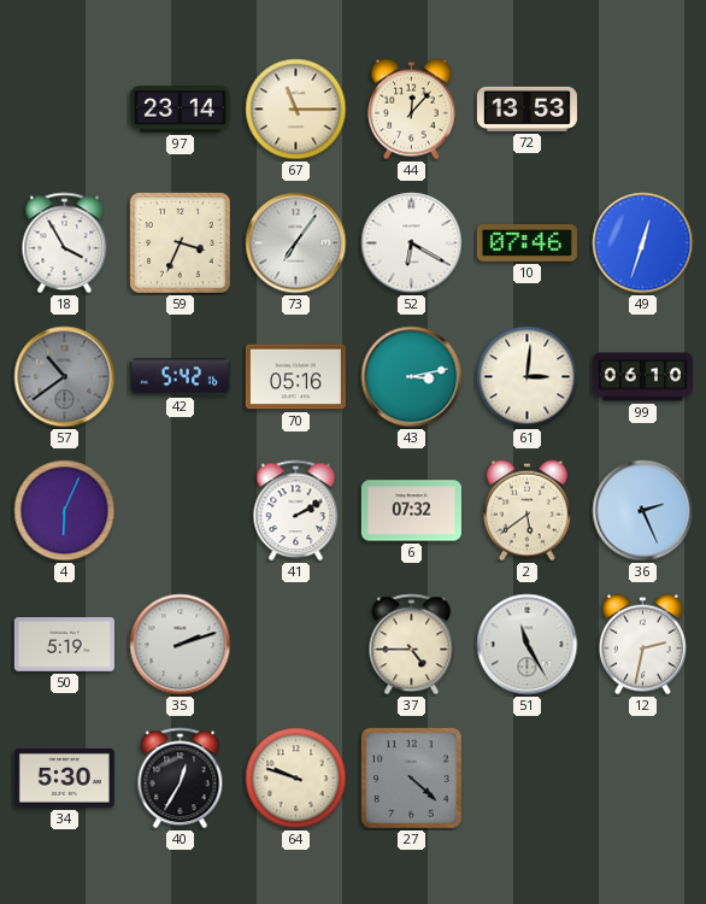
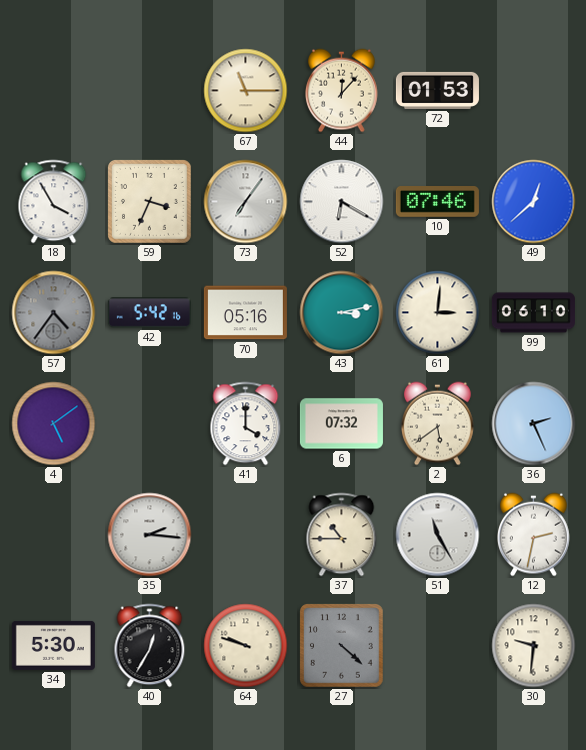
97: 23:14 -> none
72: 13:53 -> 01:53
49: 12:33 -> 12:38
57: 10:39 -> 4:36
4: 6:04 -> 5:09
41: 2:10 -> 4:00
50: 5:19 -> none
35: 2:12 -> 2:16
37: 4:45 -> 10:45
30: none -> 9:31
